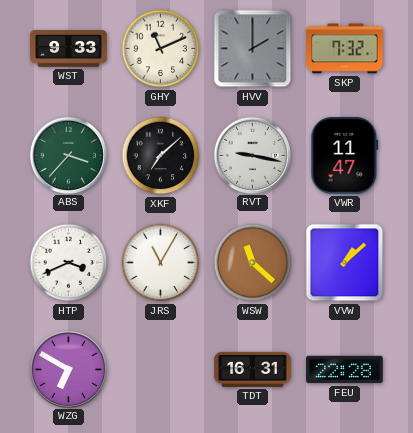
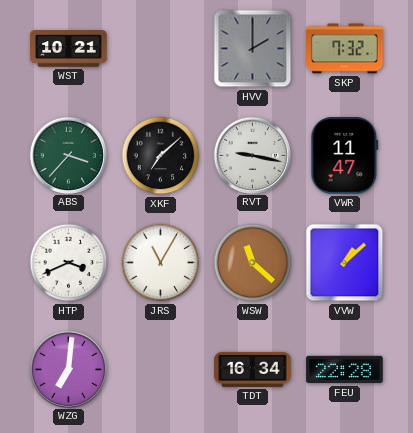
WST: 9:33 -> 10:21
GHY: 11:11 -> none
WZG: 6:50 -> 7:01
TDT: 16:31 -> 16:34
